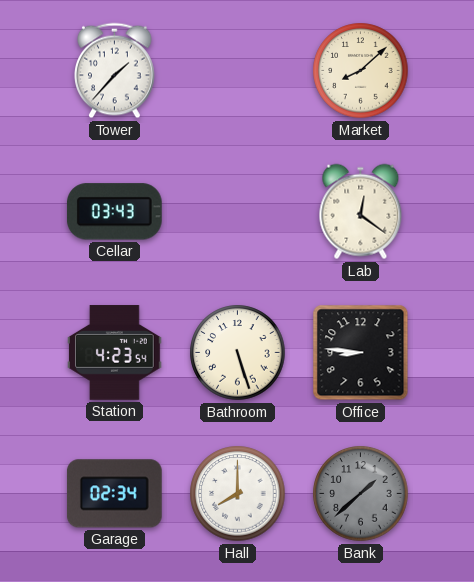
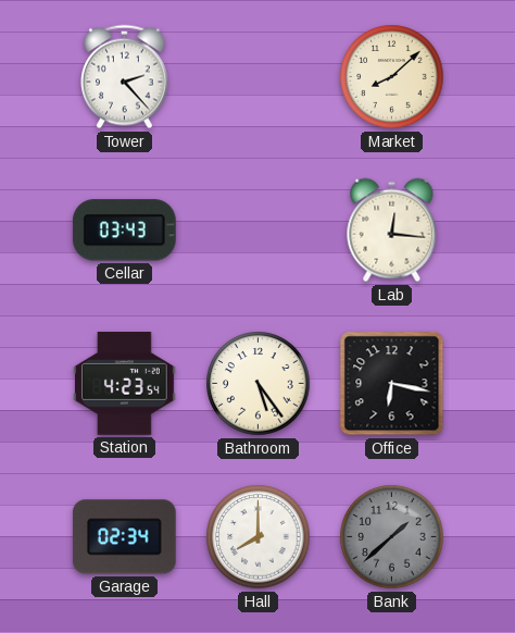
Tower: 1:37 -> 2:23
Lab: 12:21 -> 12:16
Bathroom: 5:27 -> 5:24
Office: 8:46 -> 6:17
